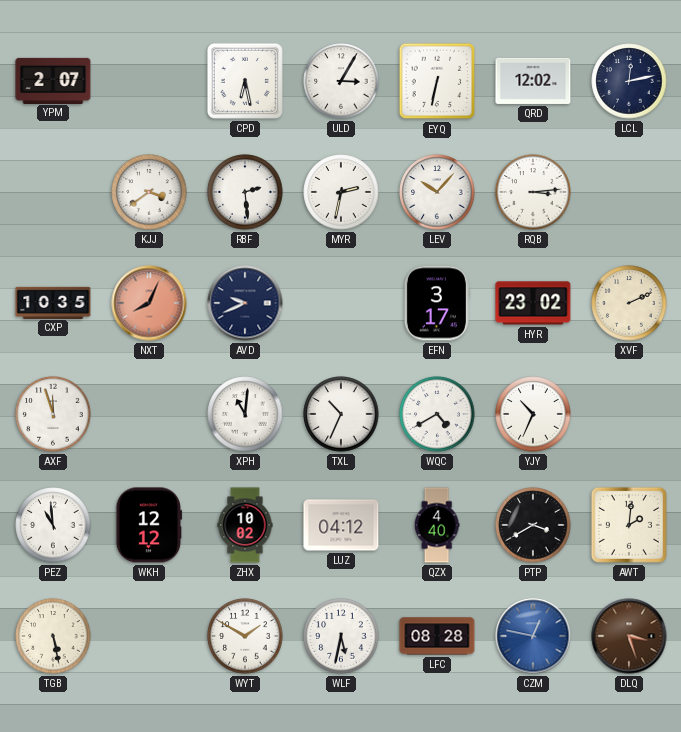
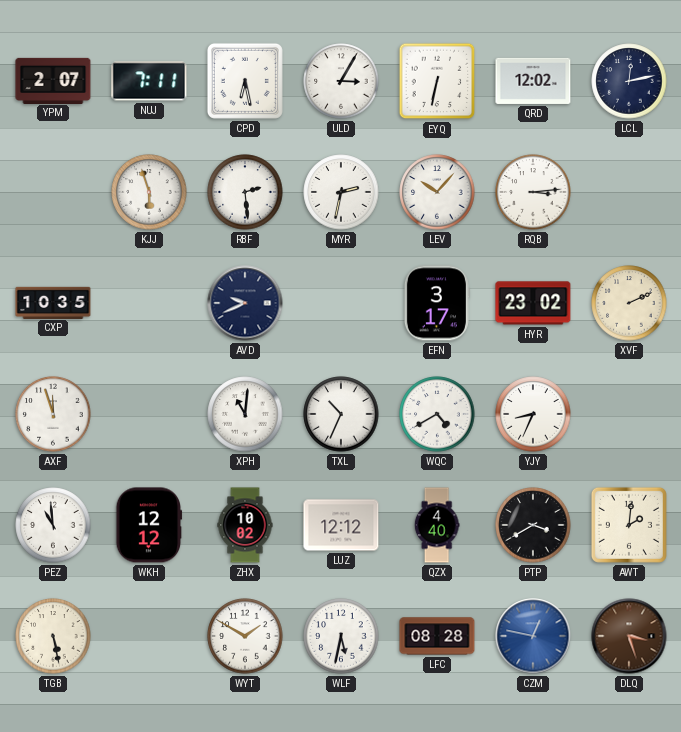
NUJ: none -> 7:11
KJJ: 3:39 -> 5:57
NXT: 8:04 -> none
YJY: 10:34 -> 8:34
LUZ: 04:12 -> 12:12
